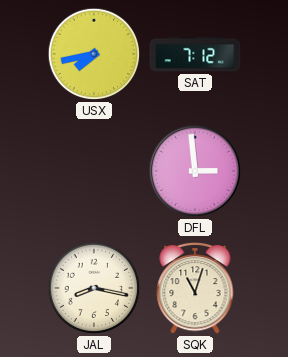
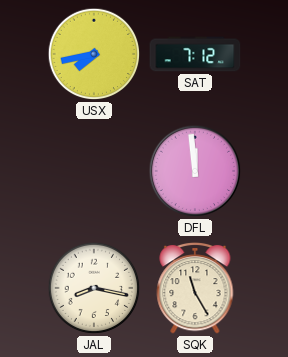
DFL: 2:59 -> 11:59
SQK: 11:03 -> 11:25
